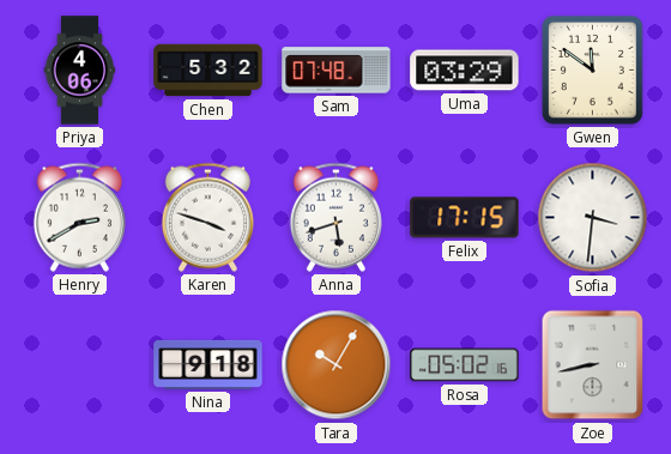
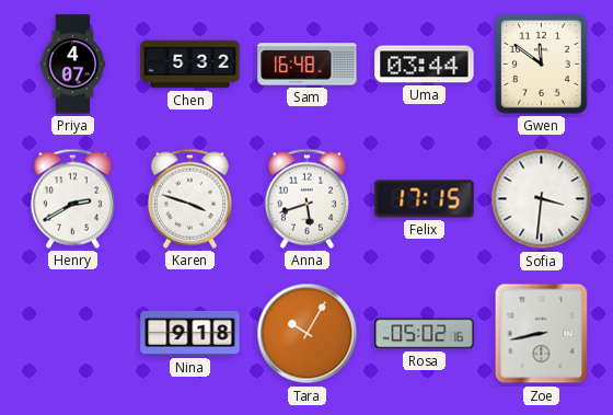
Priya: 4:06 -> 4:07
Sam: 07:48 -> 16:48
Uma: 03:29 -> 03:44
